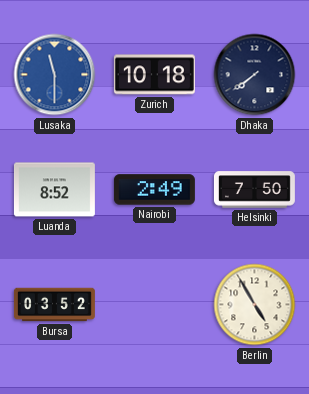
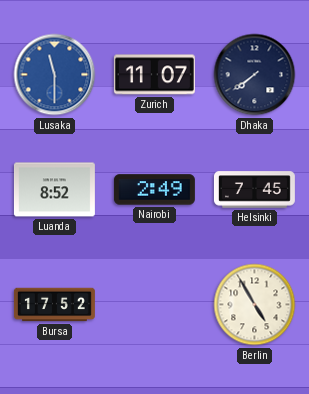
Zurich: 10:18 -> 11:07
Helsinki: 7:50 -> 7:45
Bursa: 03:52 -> 17:52
